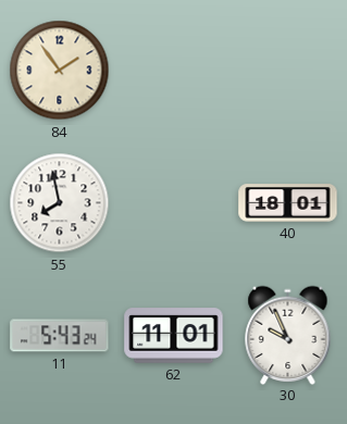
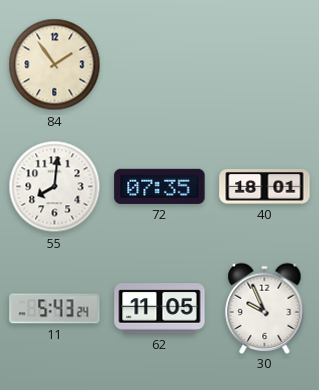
55: 7:58 -> 8:01
72: none -> 07:35
62: 11:01 -> 11:05
